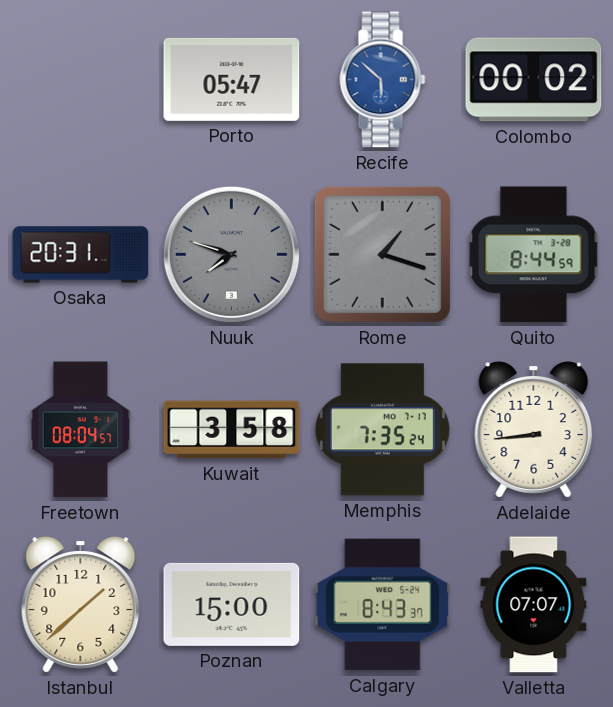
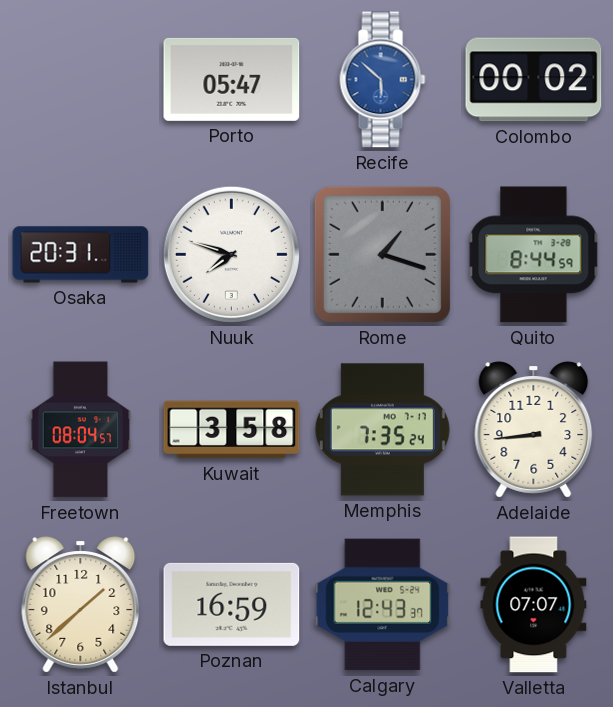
Nuuk dial: grey -> white
Poznan: 15:00 -> 16:59
Calgary: 8:43 -> 12:43
